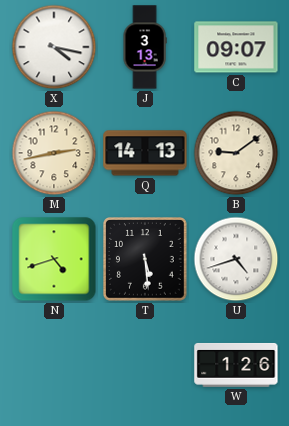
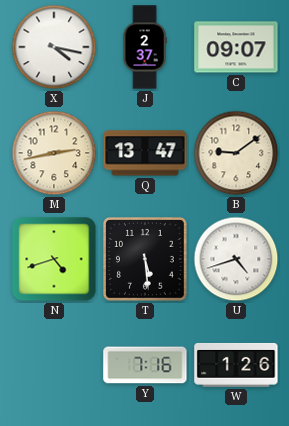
J: 3:13 -> 2:37
Q: 14:13 -> 13:47
Y: none -> 7:16
